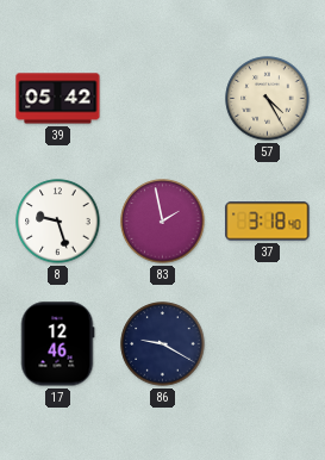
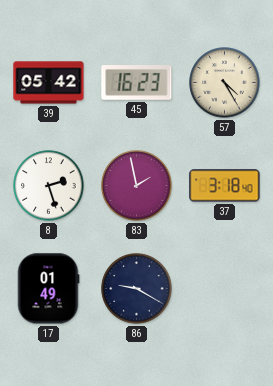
45: none -> 16:23
8: 9:27 -> 2:27
17: 12:46 -> 01:49
